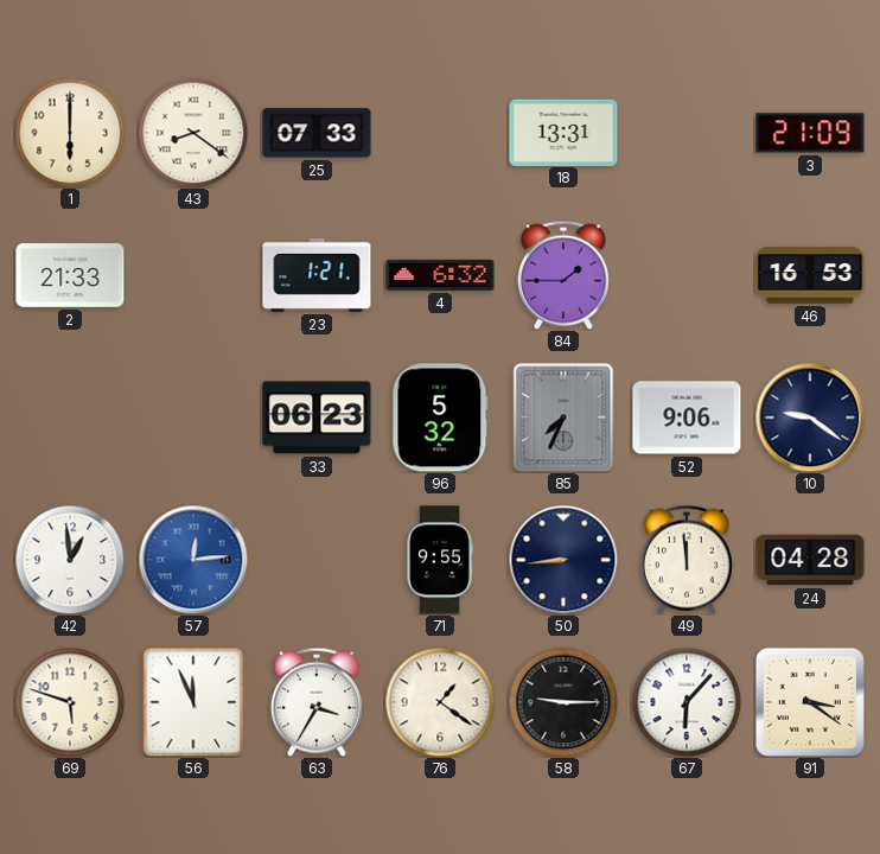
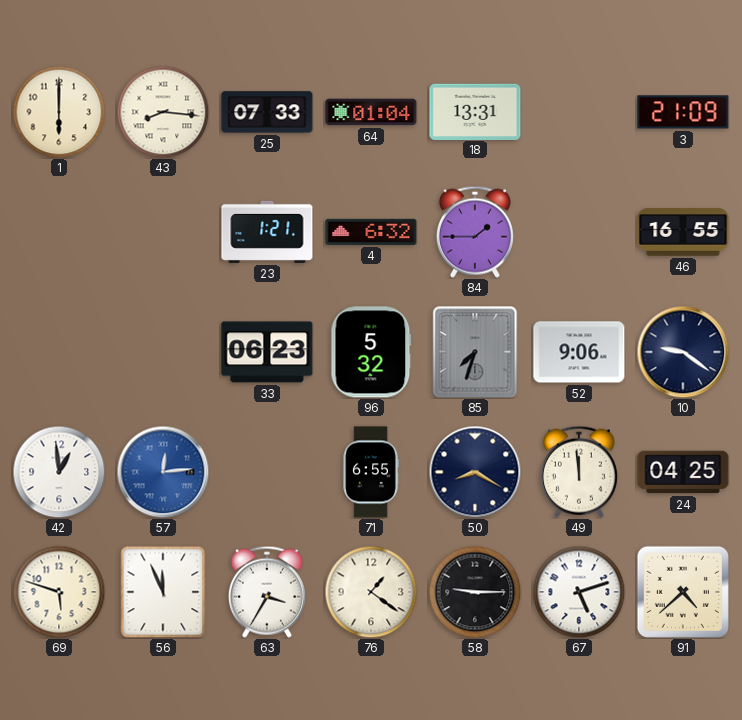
43: 8:21 -> 8:16
64: none -> 01:04
2: 21:33 -> none
46: 16:53 -> 16:55
85: 7:34 -> 7:33
71: 9:55 -> 6:55
50: 8:44 -> 8:20
24: 04:28 -> 04:25
67: 6:07 -> 5:12
91: 3:21 -> 4:38
